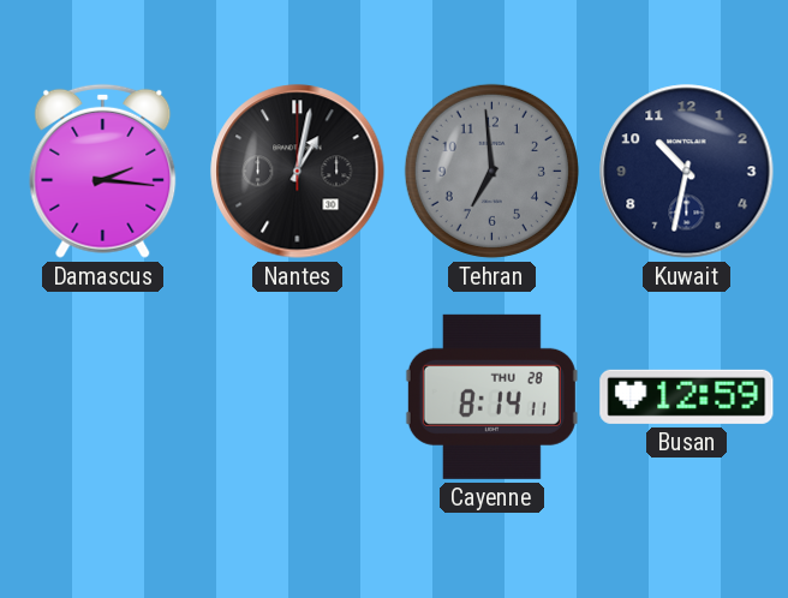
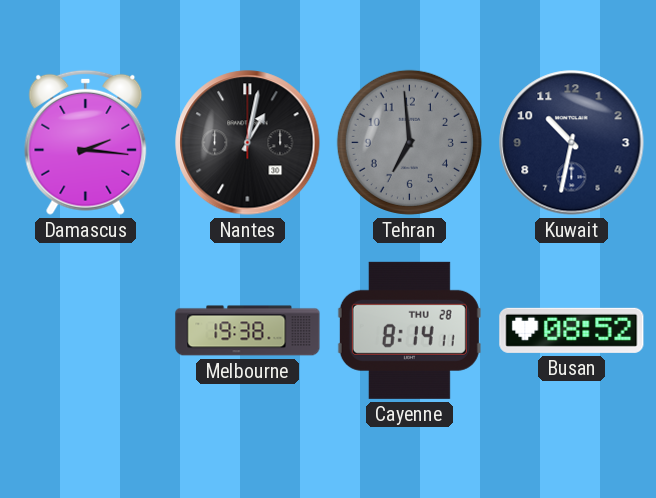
Melbourne: none -> 19:38
Busan: 12:59 -> 08:52
